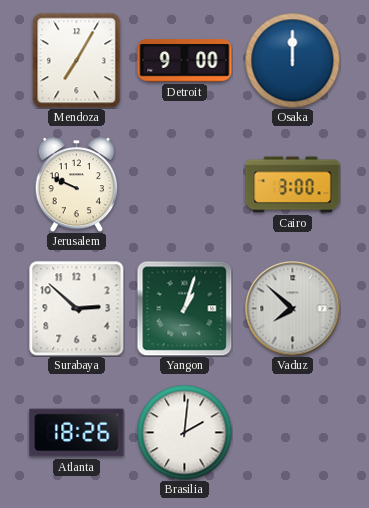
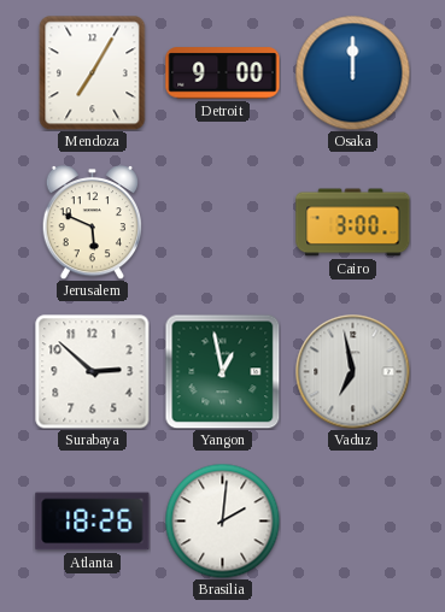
Jerusalem: 9:49 -> 5:49
Yangon: 1:03 -> 12:58
Vaduz: 7:52 -> 6:58
